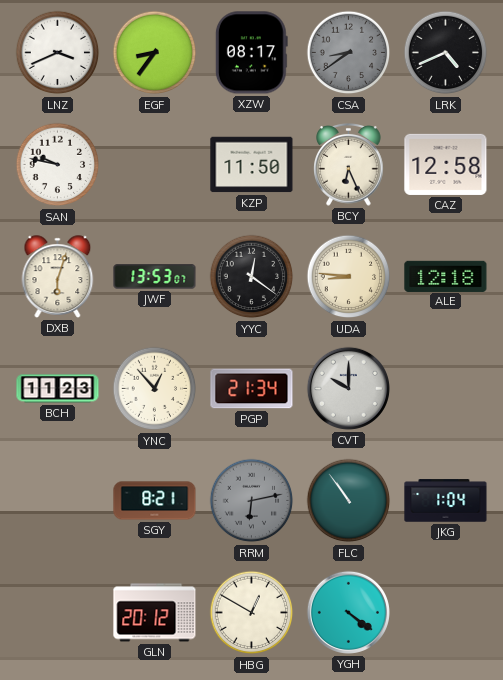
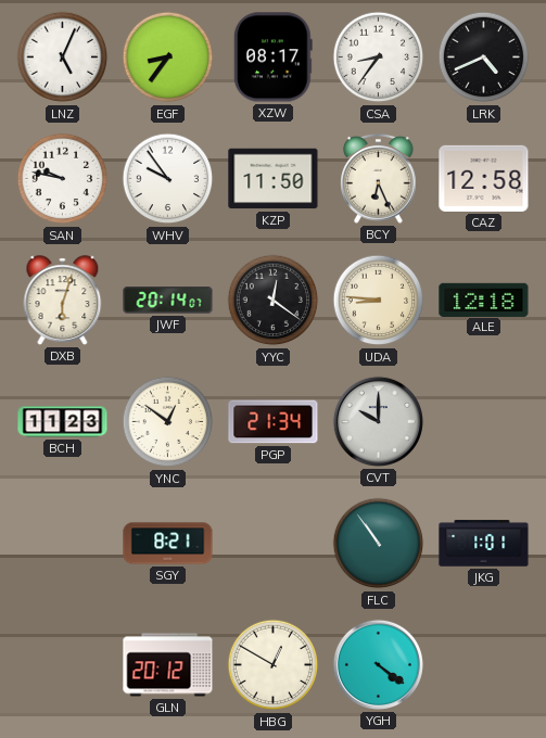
LNZ: 3:41 -> 5:04
CSA: 8:39 -> 8:36
CSA dial: grey -> white
WHV: none -> 9:54
JWF: 13:53 -> 20:14
YNC: 12:53 -> 12:51
RRM: 6:13 -> none
JKG: 1:04 -> 1:01
